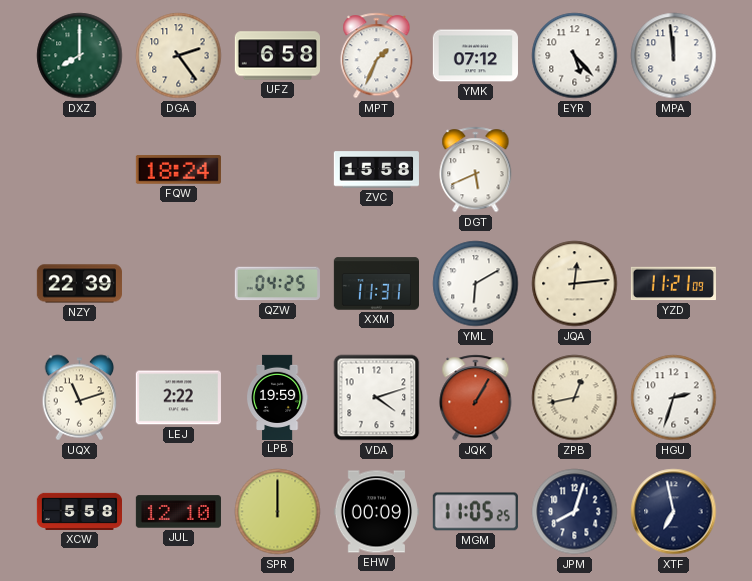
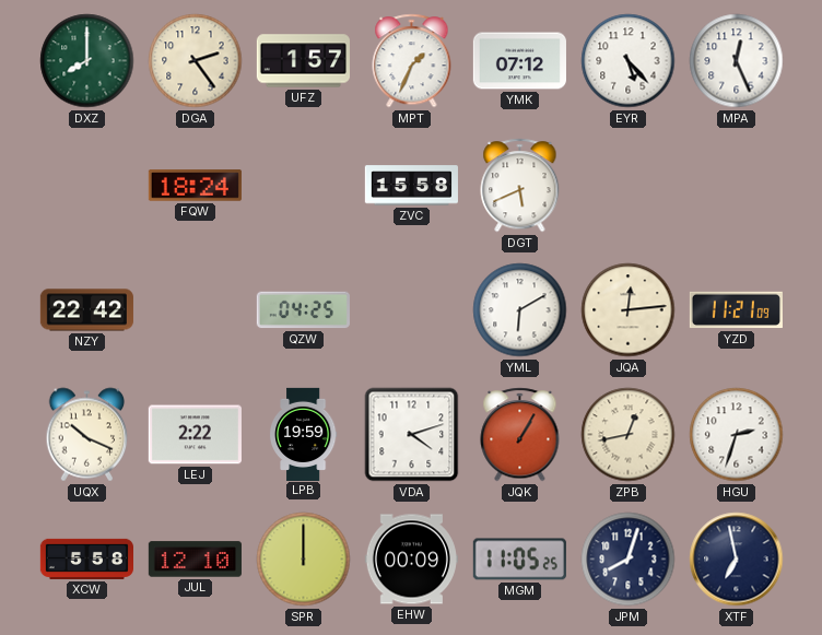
UFZ: 6:58 -> 1:57
MPA: 11:59 -> 12:26
NZY: 22:39 -> 22:42
XXM: 11:31 -> none
UQX: 11:12 -> 10:19
